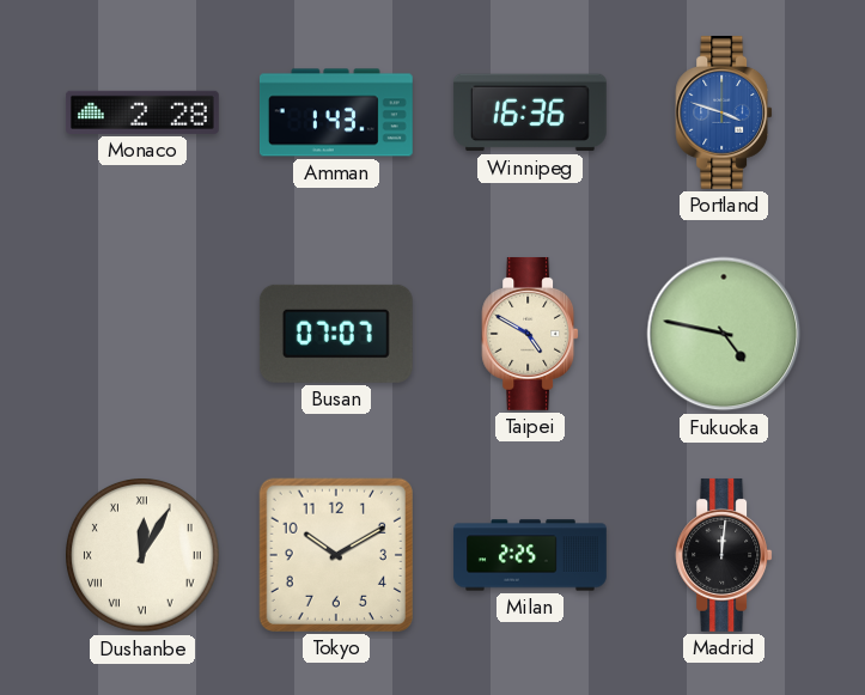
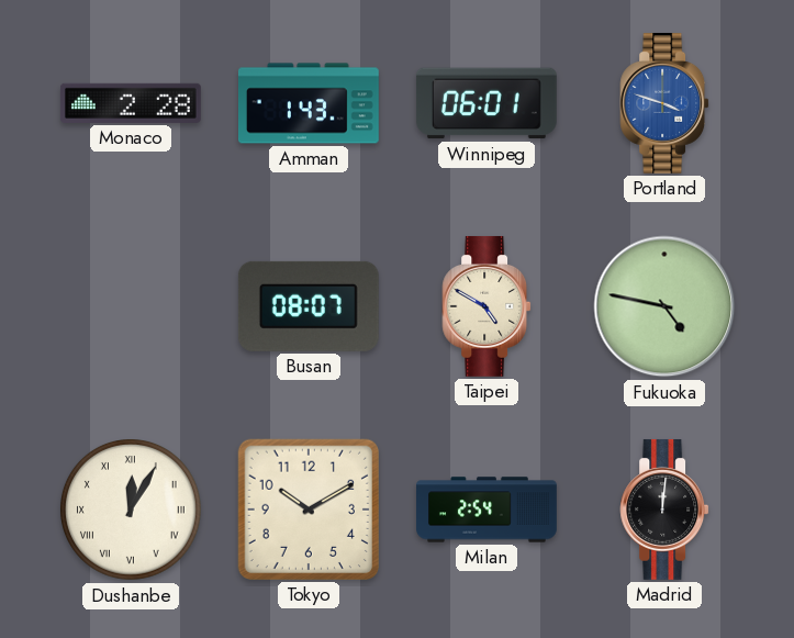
Winnipeg: 16:36 -> 06:01
Busan: 07:07 -> 08:07
Milan: 2:25 -> 2:54
